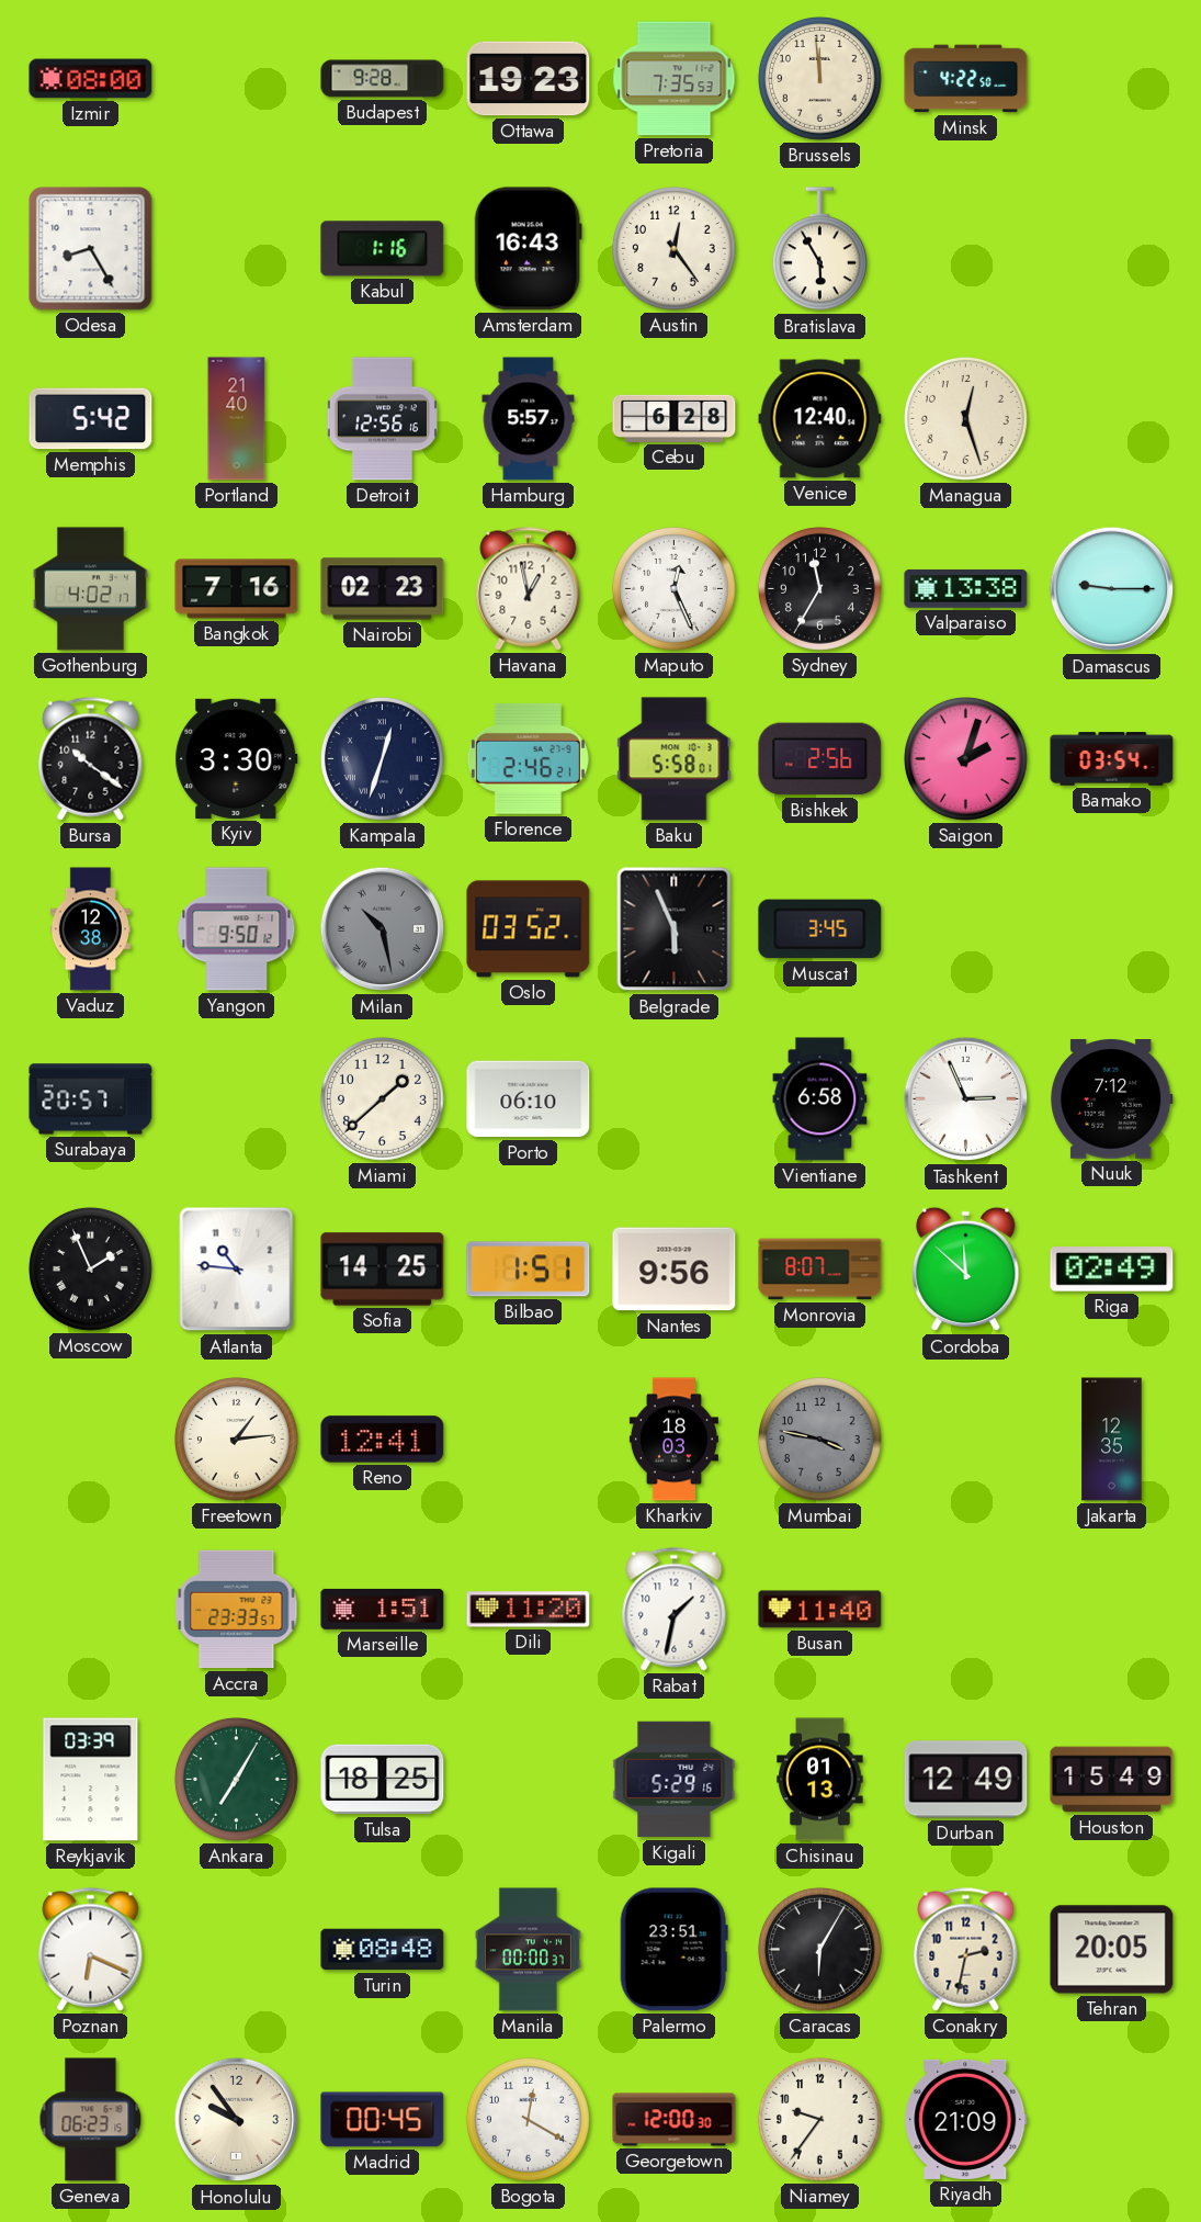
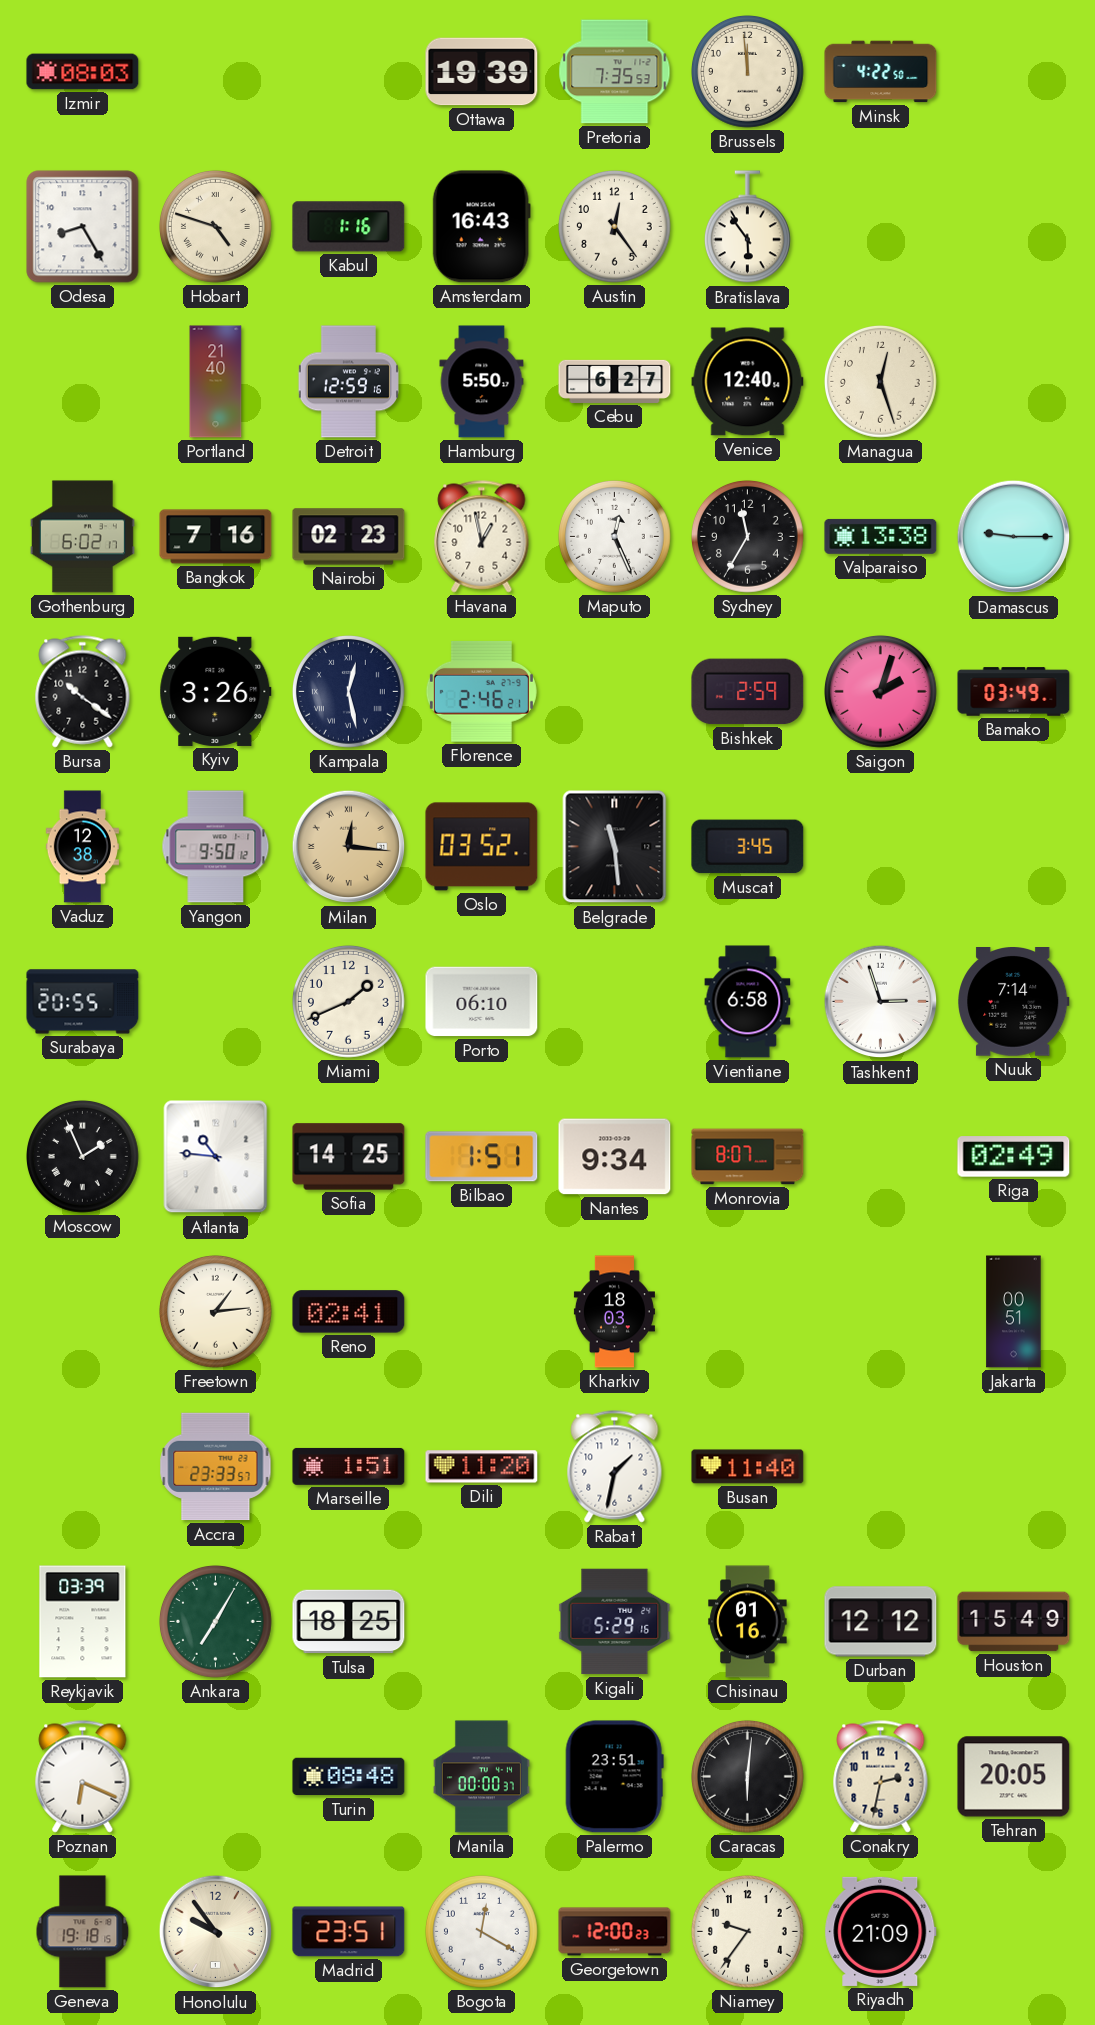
Izmir: 08:00 -> 08:03
Budapest: 9:28 -> none
Ottawa: 19:23 -> 19:39
Hobart: none -> 4:48
Bratislava: 5:55 -> 5:54
Memphis: 5:42 -> none
Detroit: 12:56 -> 12:59
Hamburg: 5:57 -> 5:50
Cebu: 6:28 -> 6:27
Gothenburg: 4:02 -> 6:02
Kyiv: 3:30 -> 3:26
Kampala: 12:33 -> 12:28
Baku: 5:58 -> none
Bishkek: 2:56 -> 2:59
Bamako: 03:54 -> 03:49
Milan: 10:28 -> 12:16
Milan dial: grey -> champagne
Belgrade: 5:56 -> 11:29
Surabaya: 20:57 -> 20:55
Miami: 1:38 -> 1:41
Tashkent: 2:56 -> 2:57
Nuuk: 7:12 -> 7:14
Nantes: 9:56 -> 9:34
Cordoba: 11:52 -> none
Reno: 12:41 -> 02:41
Mumbai: 3:47 -> none
Jakarta: 12:35 -> 00:51
Chisinau: 01:13 -> 01:16
Durban: 12:49 -> 12:12
Caracas: 6:05 -> 6:01
Geneva: 06:23 -> 19:18
Madrid: 00:45 -> 23:51
Georgetown: 12:00:30 -> 12:00:23
